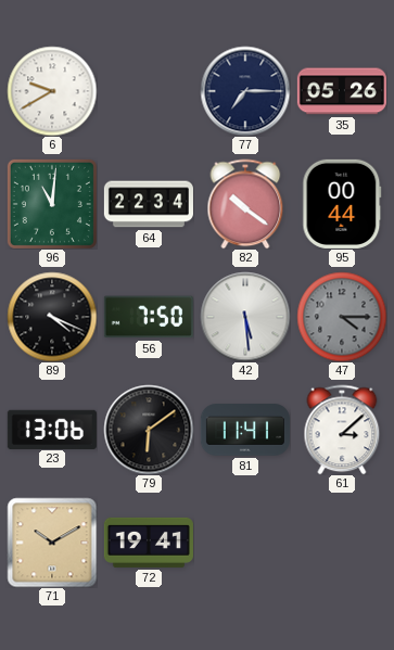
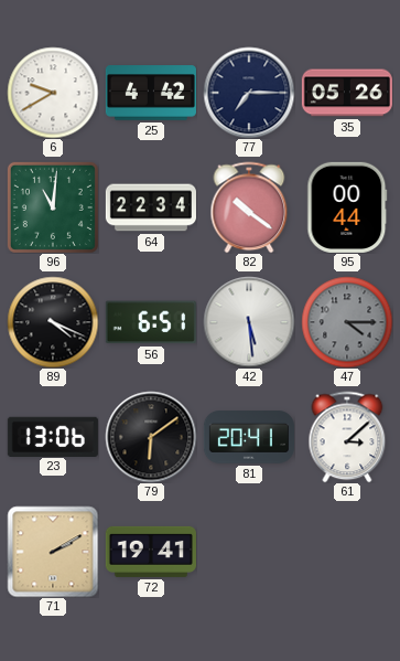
25: none -> 4:42
56: 7:50 -> 6:51
81: 11:41 -> 20:41
71: 10:10 -> 2:10
